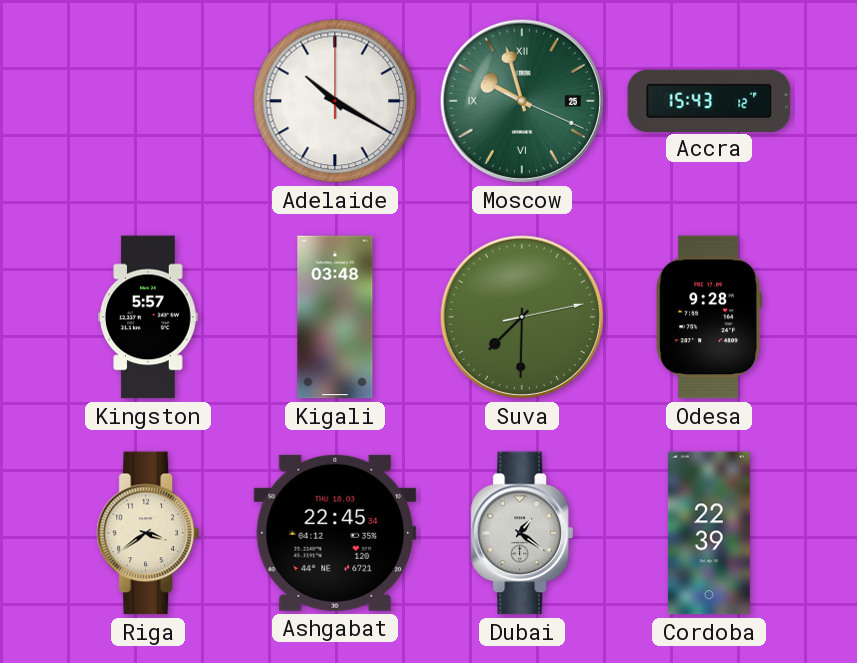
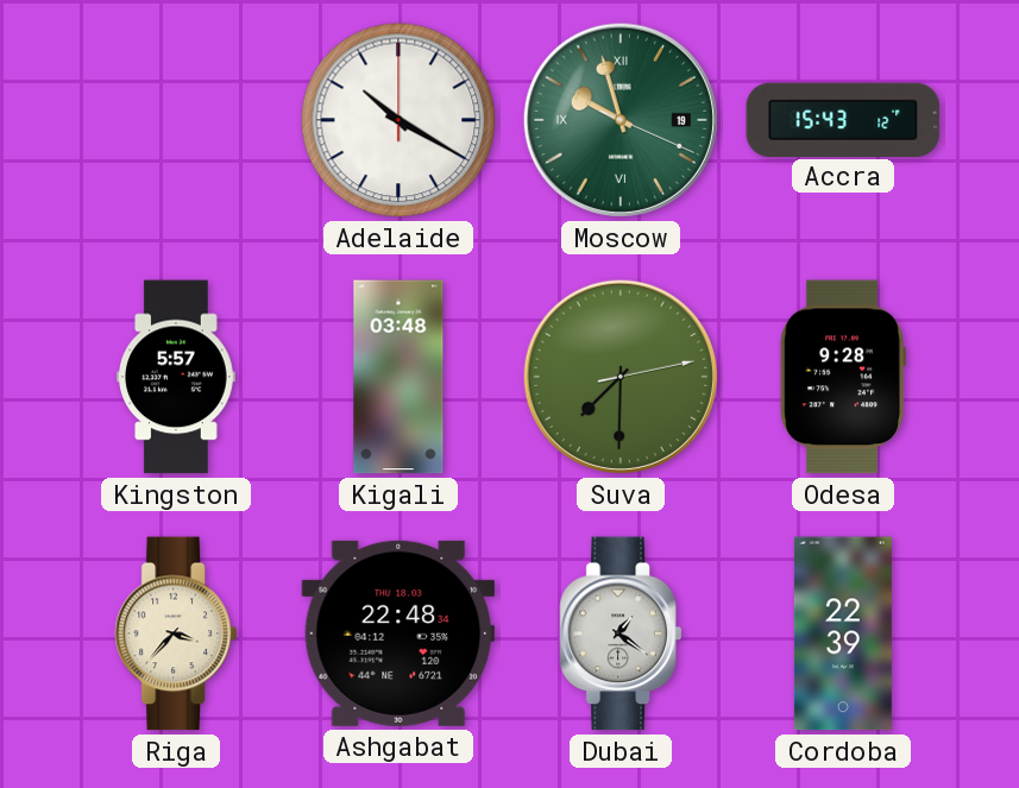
Moscow date: 25 -> 19
Riga: 3:39 -> 3:37
Ashgabat: 22:45 -> 22:48
